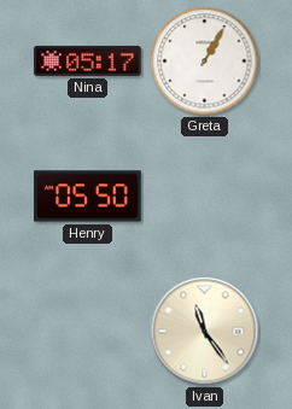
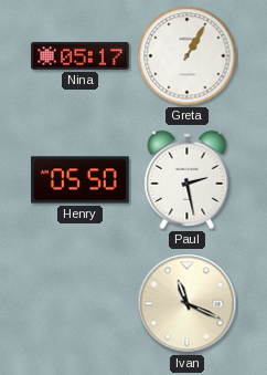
Paul: none -> 2:28
Ivan: 11:24 -> 11:19
